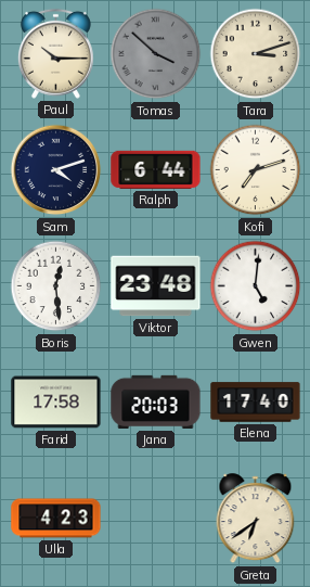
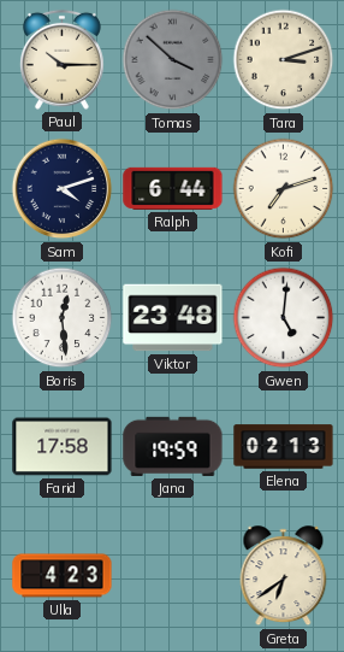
Jana: 20:03 -> 19:59
Elena: 17:40 -> 02:13
